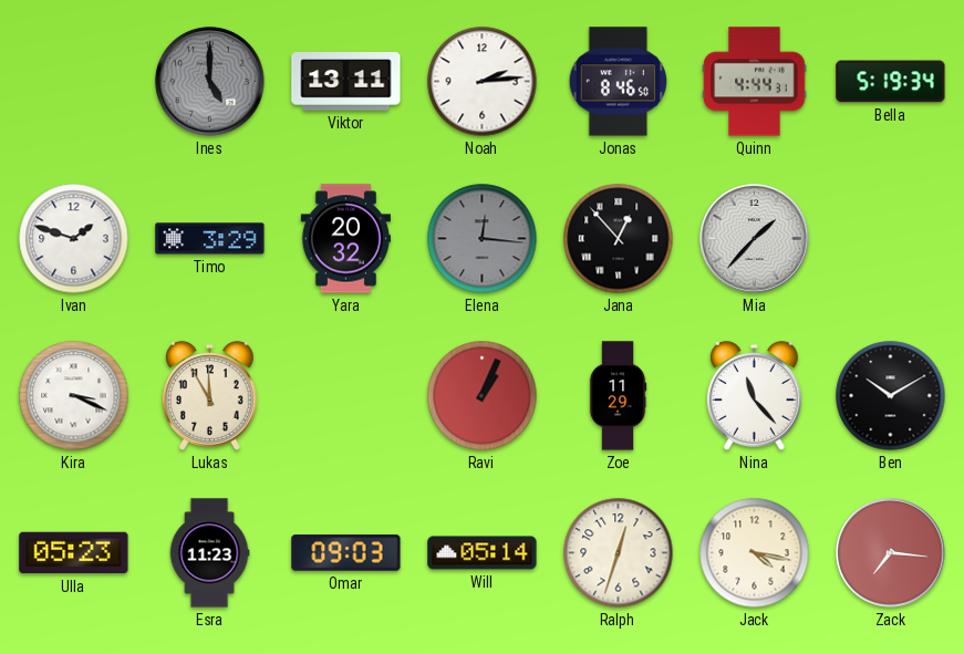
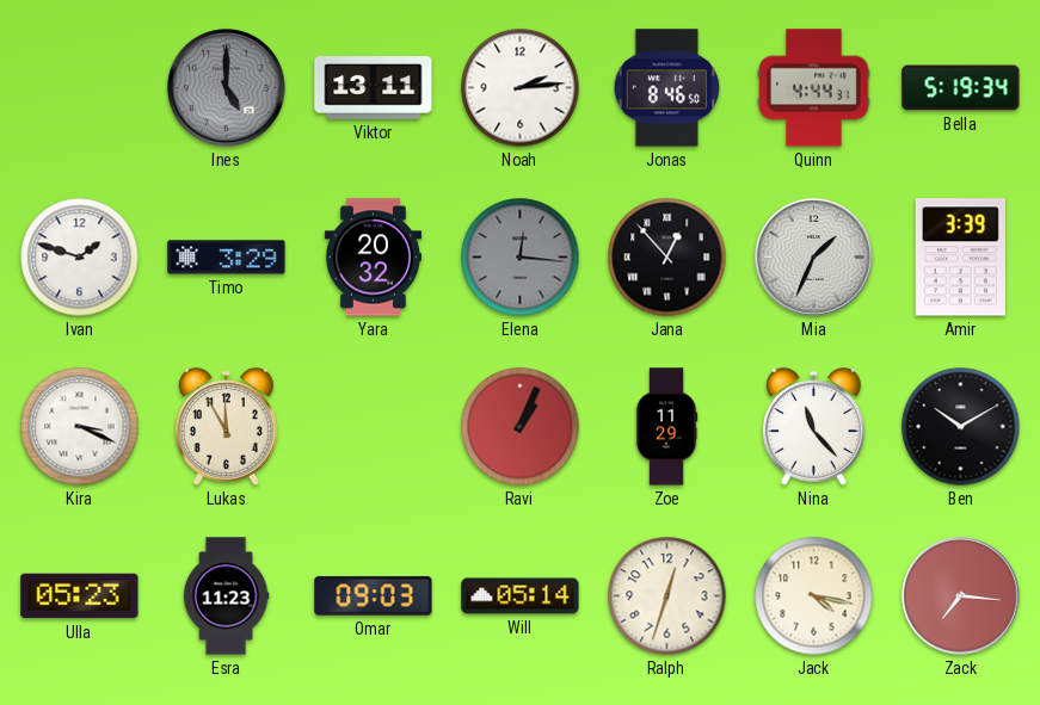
Mia: 1:37 -> 1:34
Amir: none -> 3:39
